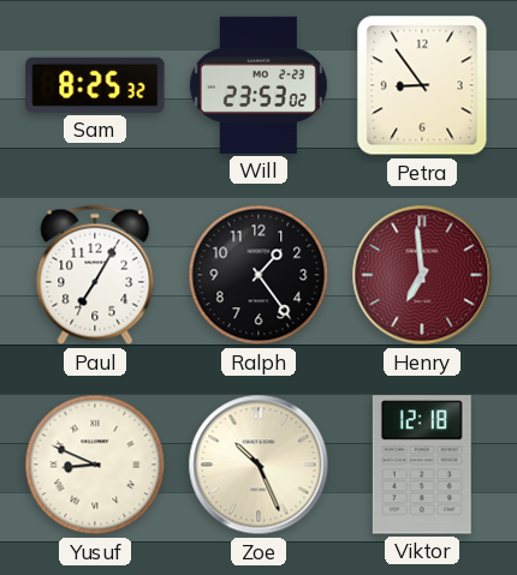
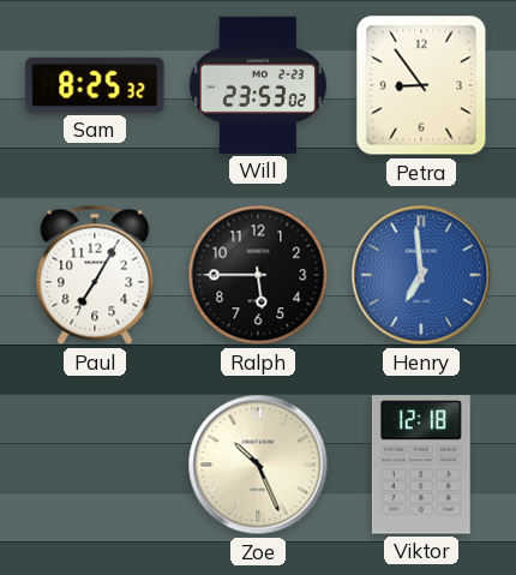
Ralph: 1:24 -> 5:45
Henry dial: burgundy -> blue
Yusuf: 8:49 -> none
